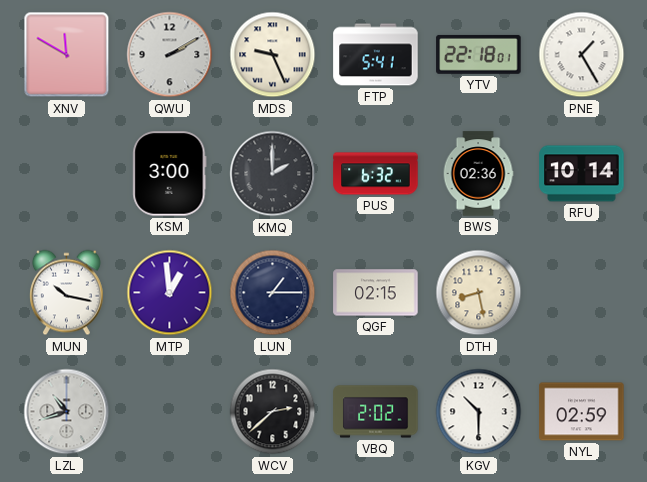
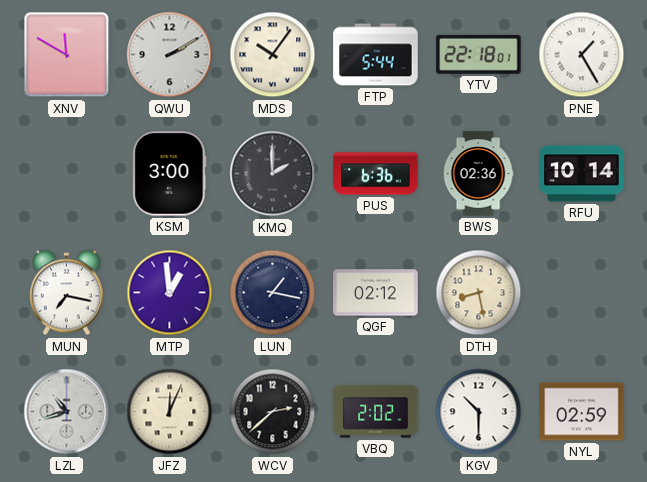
MDS: 9:26 -> 10:06
FTP: 5:41 -> 5:44
PUS: 6:32 -> 6:36
MUN: 10:17 -> 7:17
LUN: 1:15 -> 1:17
QGF: 02:15 -> 02:12
JFZ: none -> 12:04
